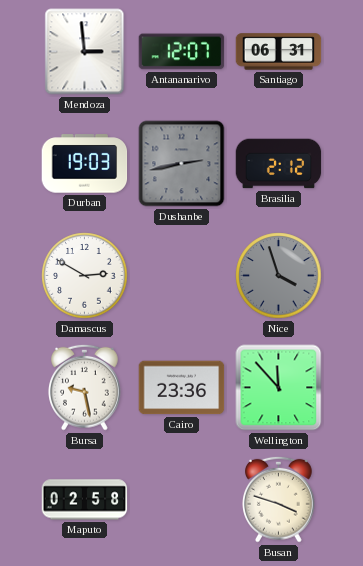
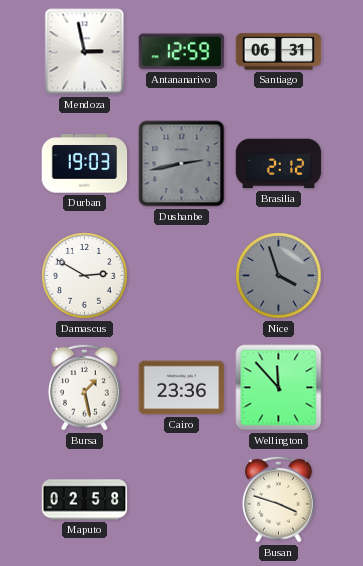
Mendoza: 2:59 -> 2:58
Antananarivo: 12:07 -> 12:59
Bursa: 9:28 -> 1:28
